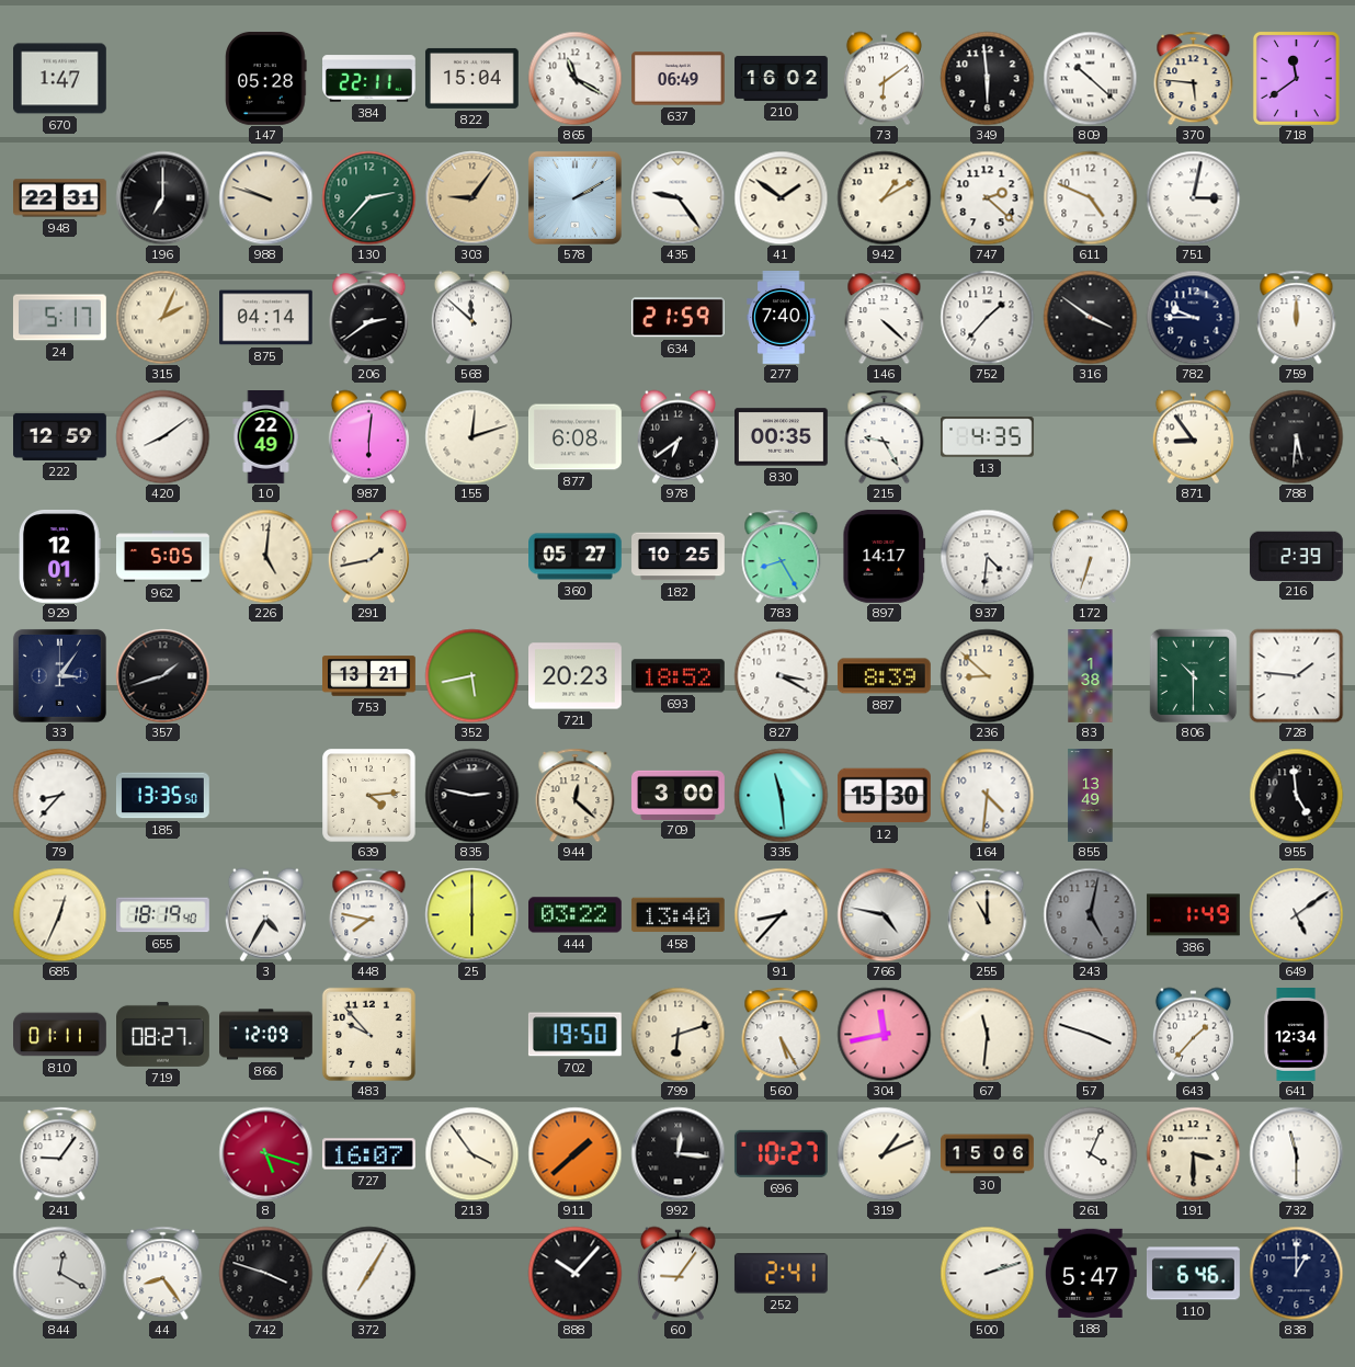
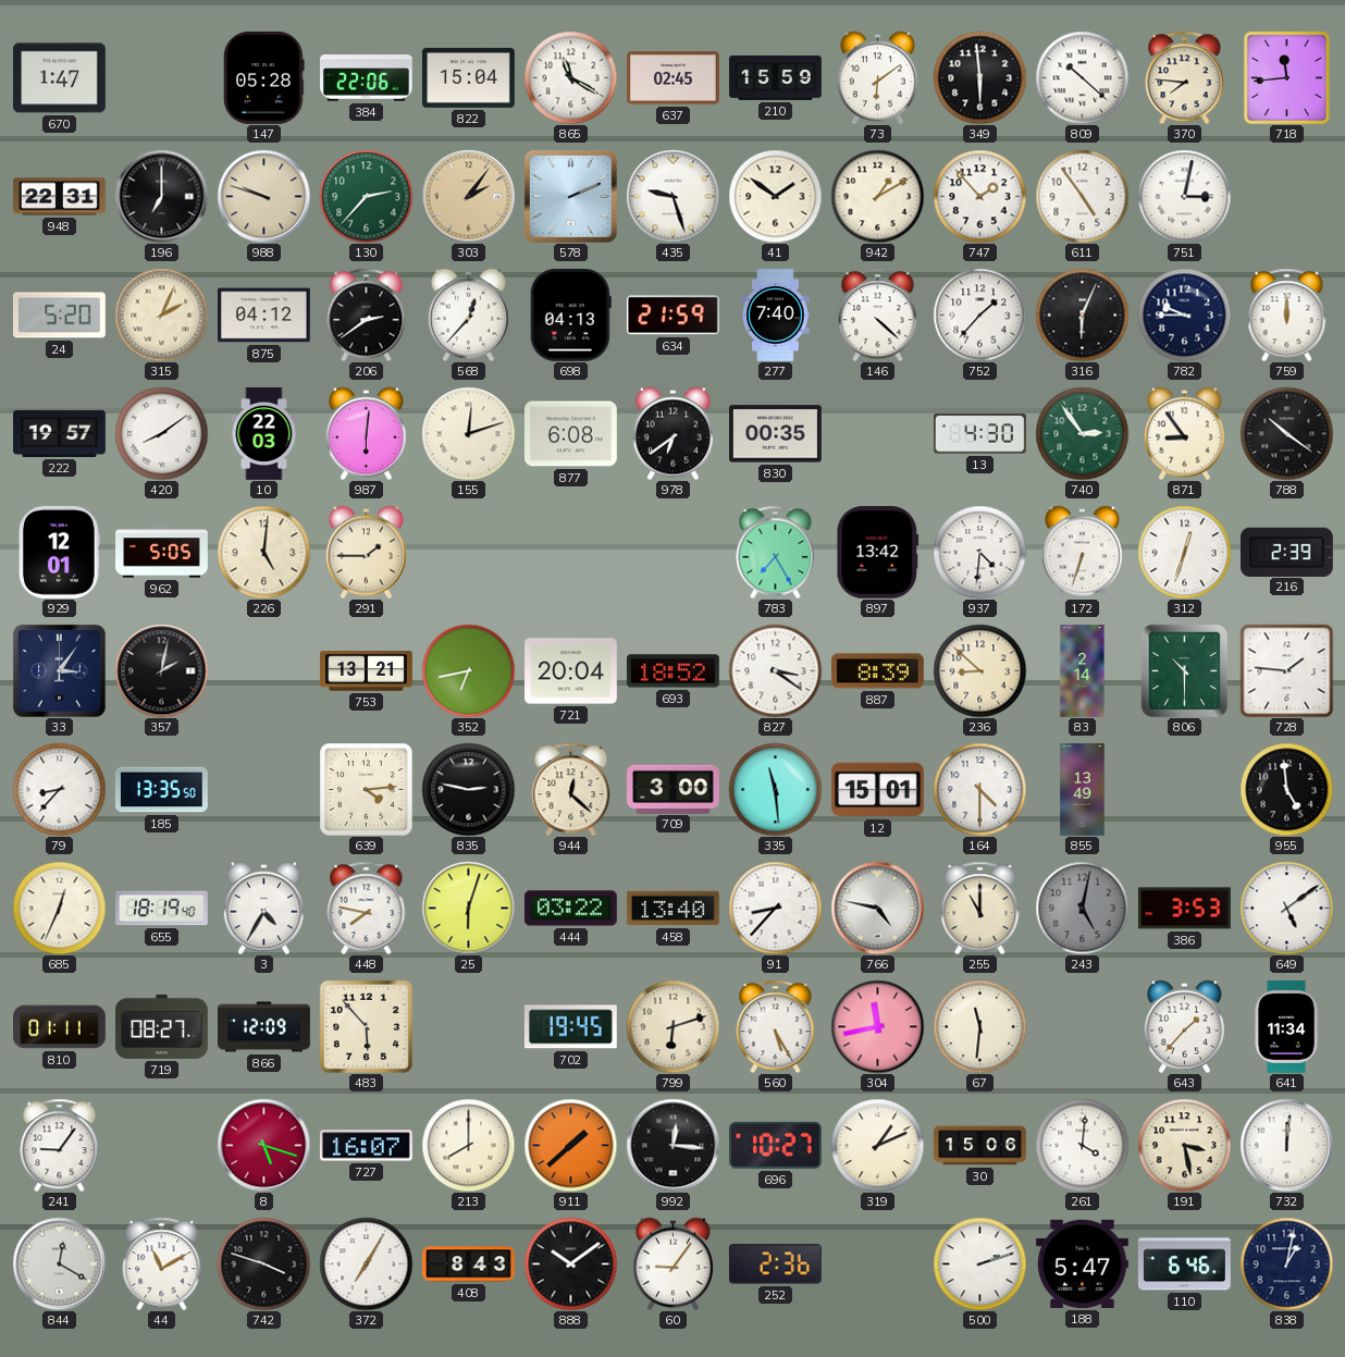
384: 22:11 -> 22:06
637: 06:49 -> 02:45
210: 16:02 -> 15:59
370: 5:46 -> 7:46
718: 11:39 -> 11:44
303: 9:06 -> 2:06
578: 2:10 -> 2:11
435: 9:24 -> 9:27
747: 2:22 -> 1:53
611: 4:49 -> 4:54
24: 5:17 -> 5:20
875: 04:14 -> 04:12
568: 11:52 -> 12:37
698: none -> 04:13
316: 3:51 -> 6:04
222: 12:59 -> 19:57
10: 22:49 -> 22:03
215: 9:25 -> none
13: 4:35 -> 4:30
740: none -> 2:54
788: 5:31 -> 10:21
291: 1:43 -> 1:45
360: 05:27 -> none
182: 10:25 -> none
783: 8:25 -> 7:25
897: 14:17 -> 13:42
312: none -> 12:33
357: 1:42 -> 2:02
352: 5:43 -> 6:43
721: 20:23 -> 20:04
827: 3:20 -> 3:21
83: 1:38 -> 2:14
12: 15:30 -> 15:01
164: 4:31 -> 4:30
25: 6:00 -> 6:03
386: 1:49 -> 3:53
483: 9:53 -> 5:53
702: 19:50 -> 19:45
57: 3:48 -> none
641: 12:34 -> 11:34
213: 3:54 -> 8:00
261: 4:04 -> 4:01
191: 3:30 -> 3:28
732: 11:30 -> 12:01
44: 8:24 -> 11:10
408: none -> 8:43
888: 10:07 -> 10:09
252: 2:41 -> 2:36
838: 1:00 -> 1:02
